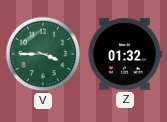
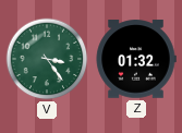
V: 3:45 -> 3:24
